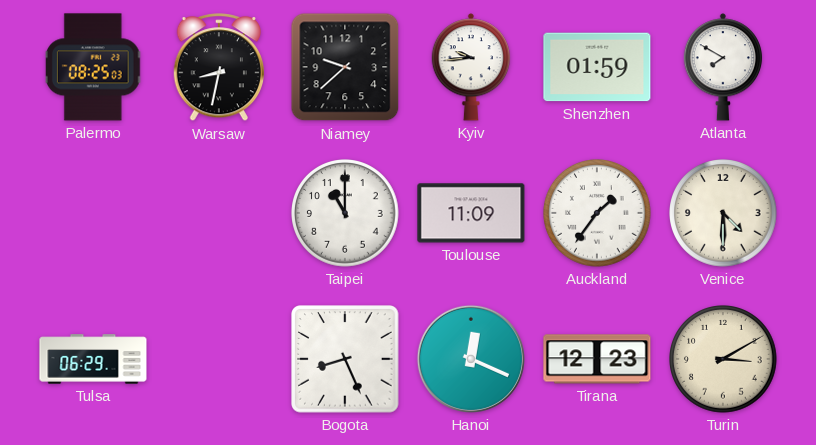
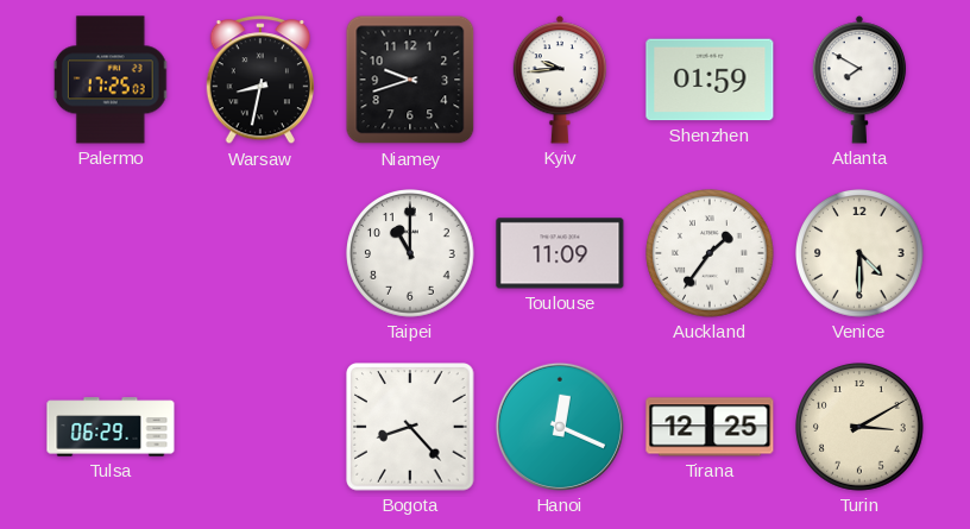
Palermo: 08:25 -> 17:25
Niamey: 9:38 -> 9:42
Bogota: 8:26 -> 8:23
Tirana: 12:23 -> 12:25
